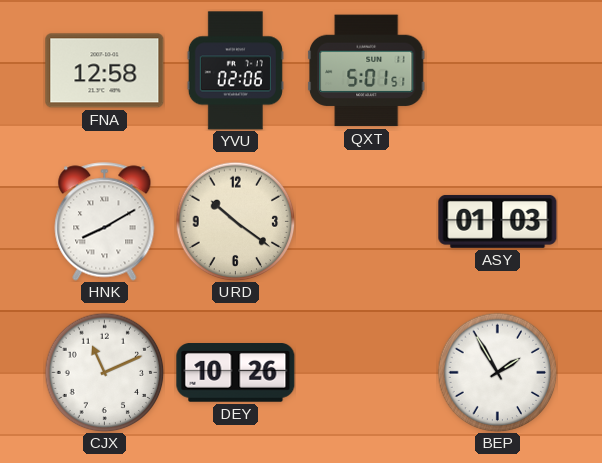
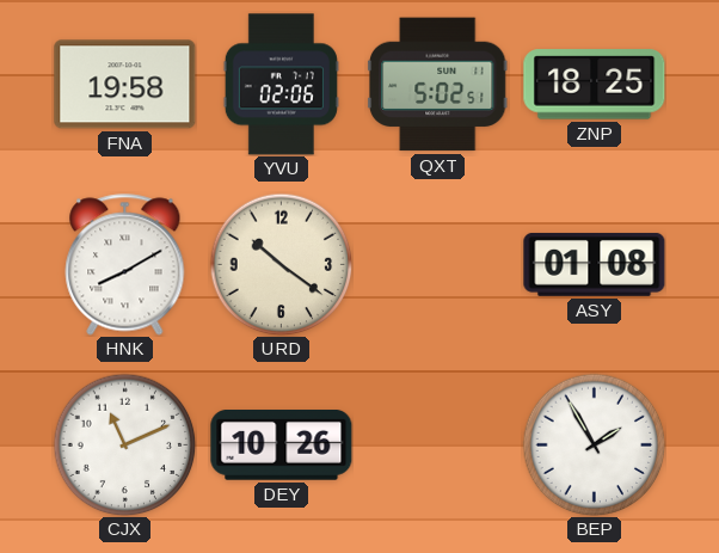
FNA: 12:58 -> 19:58
QXT: 5:01 -> 5:02
ZNP: none -> 18:25
ASY: 01:03 -> 01:08
